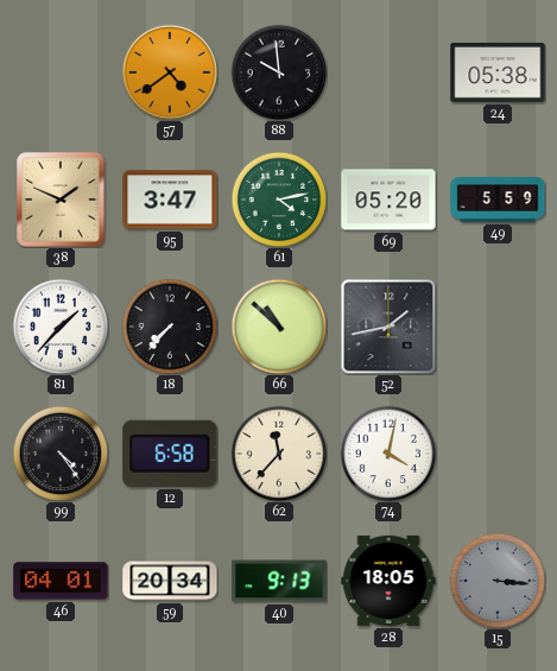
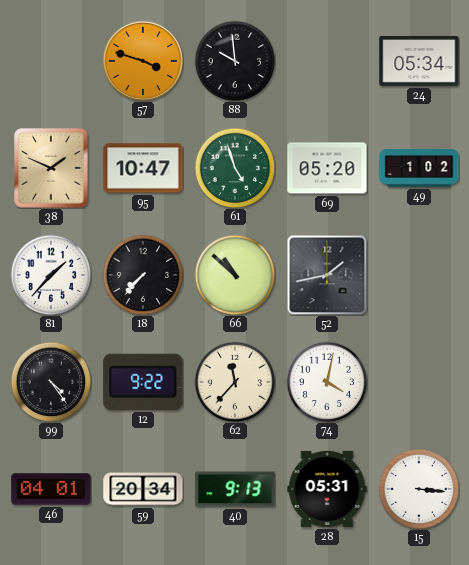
57: 4:39 -> 3:48
24: 05:38 -> 05:34
95: 3:47 -> 10:47
61: 4:13 -> 4:57
49: 5:59 -> 1:02
12: 6:58 -> 9:22
28: 18:05 -> 05:31
15 dial: grey -> white
